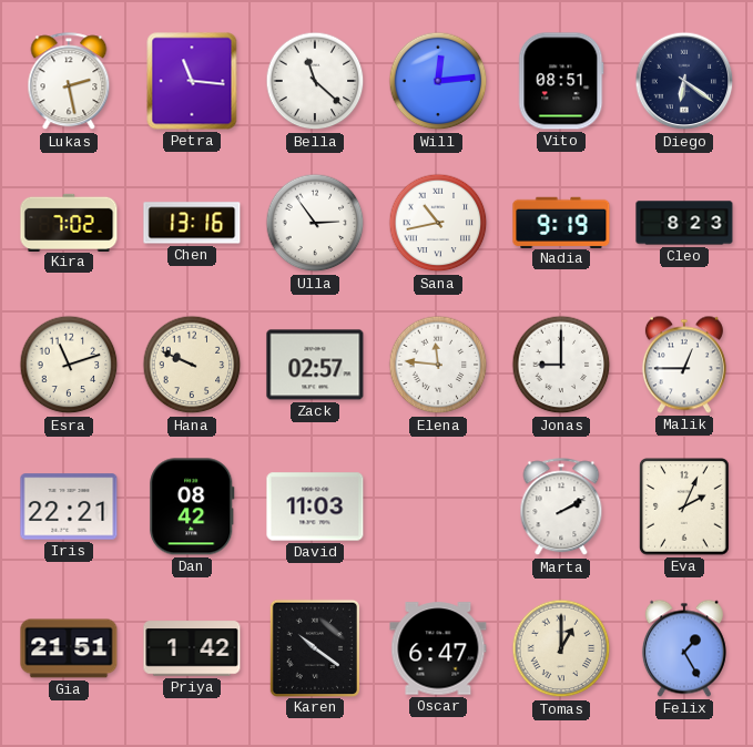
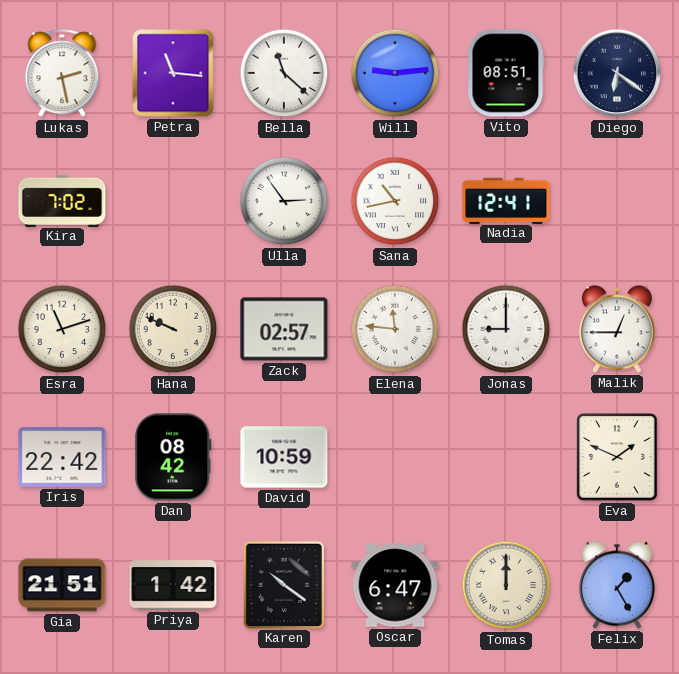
Will: 12:14 -> 9:14
Chen: 13:16 -> none
Nadia: 9:19 -> 12:41
Cleo: 8:23 -> none
Iris: 22:21 -> 22:42
David: 11:03 -> 10:59
Marta: 2:10 -> none
Eva: 2:04 -> 1:49
Tomas: 1:00 -> 12:00
